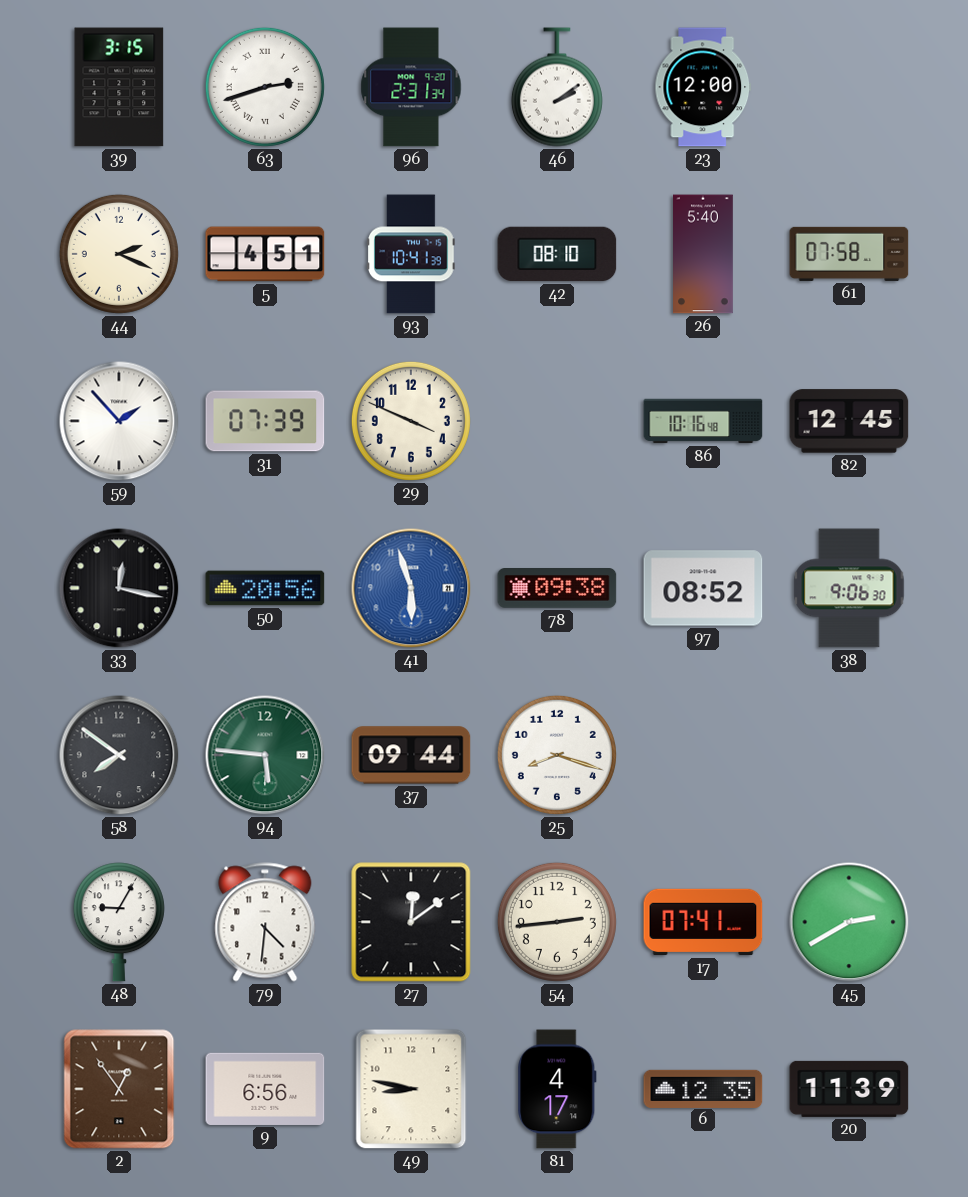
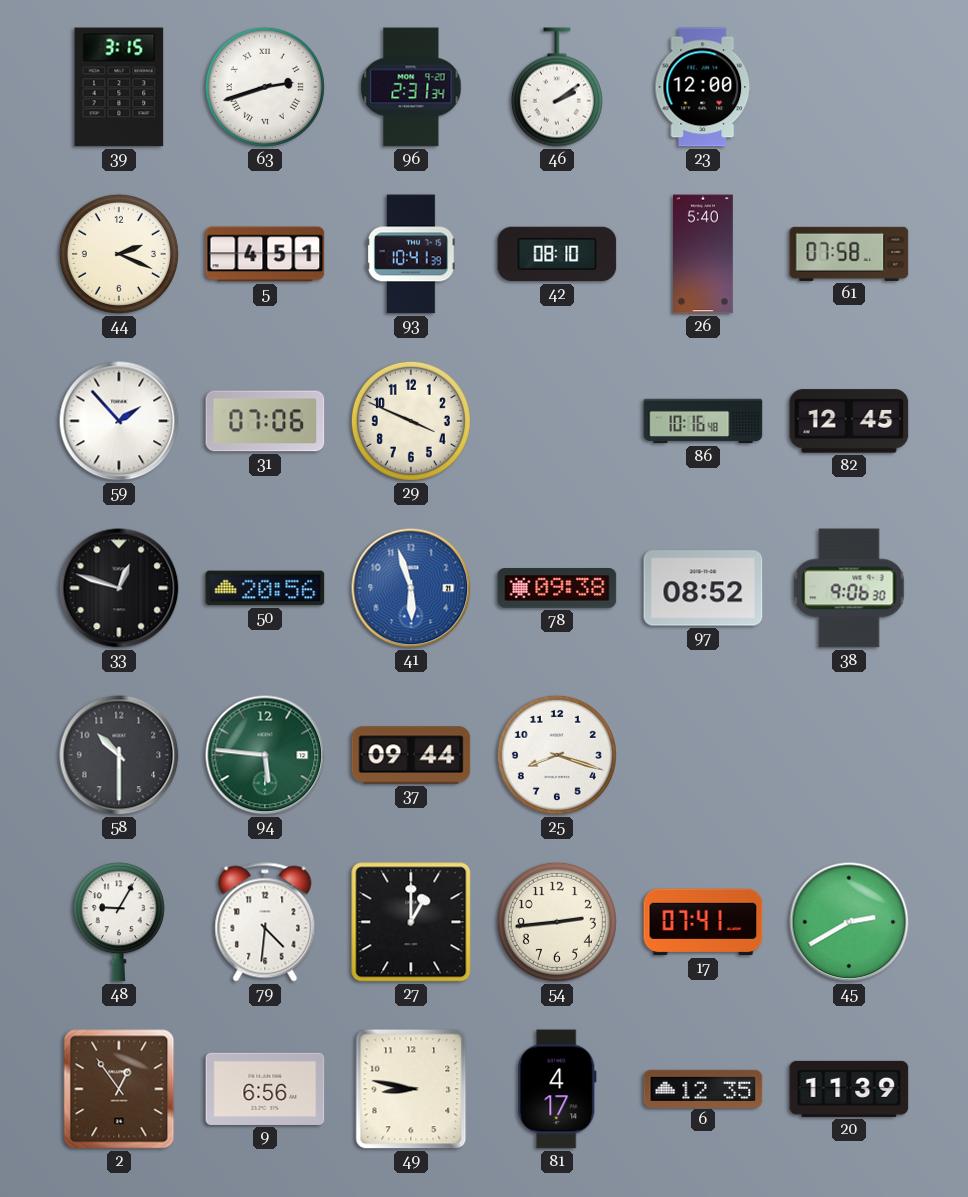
31: 07:39 -> 07:06
33: 12:17 -> 12:48
58: 7:51 -> 10:30
27: 12:09 -> 1:00
